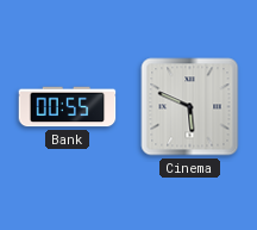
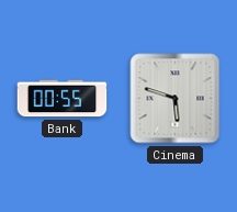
Cinema: 5:49 -> 5:48
